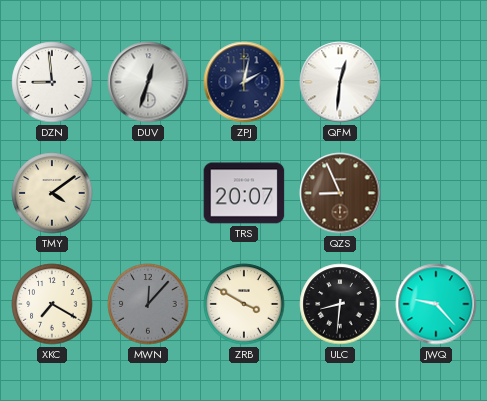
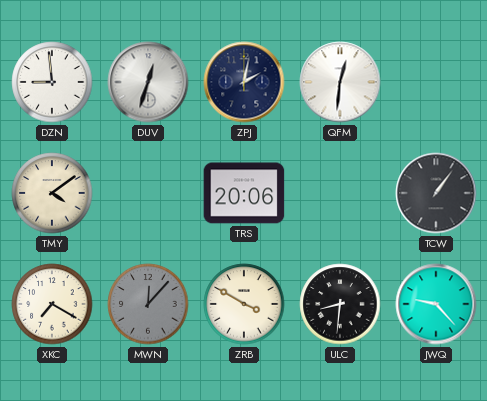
TRS: 20:07 -> 20:06
QZS: 8:56 -> none
TCW: none -> 1:06
